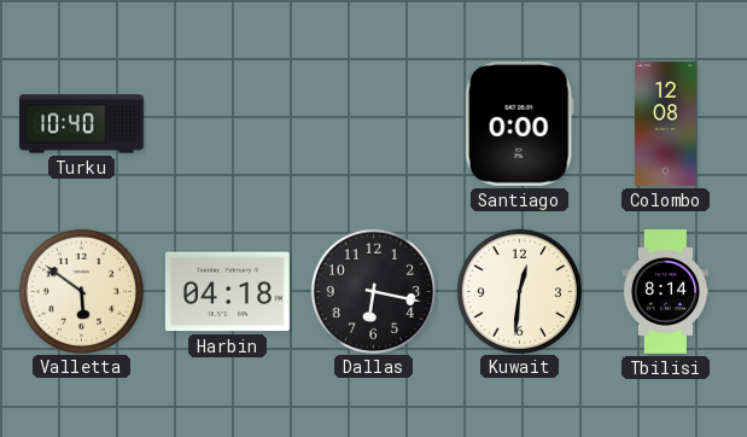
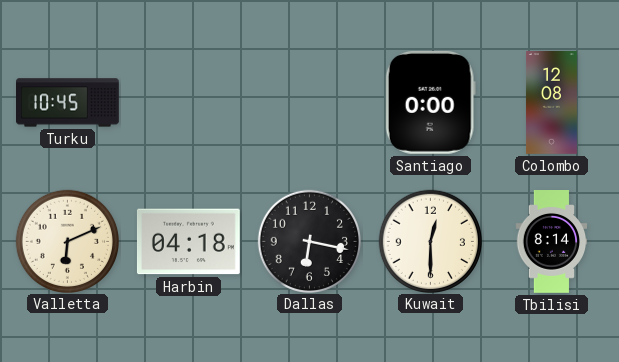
Turku: 10:40 -> 10:45
Valletta: 5:51 -> 6:11
Kuwait: 12:31 -> 12:30
